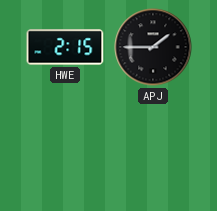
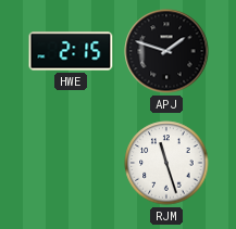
APJ: 1:45 -> 1:48
RJM: none -> 11:27
